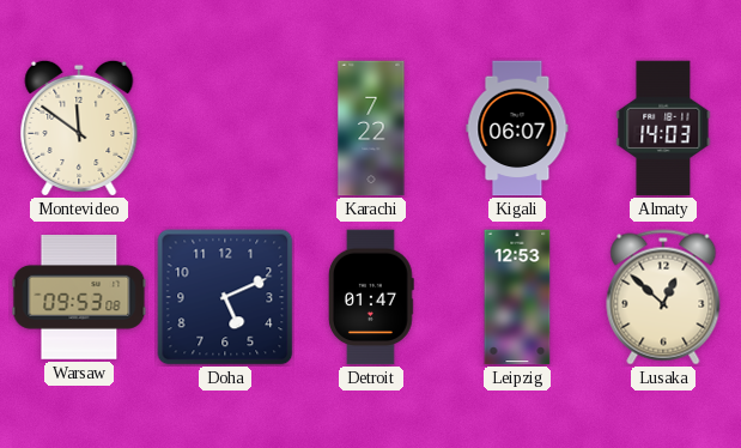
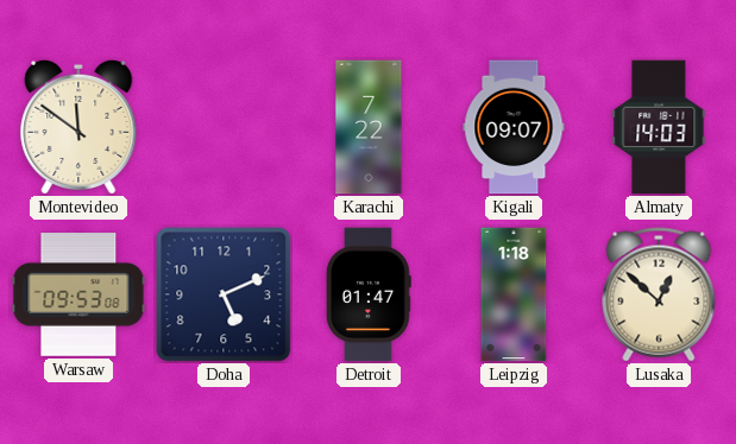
Kigali: 06:07 -> 09:07
Leipzig: 12:53 -> 1:18
